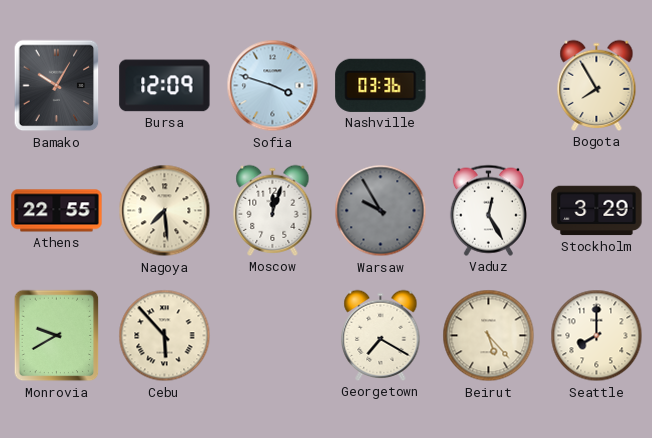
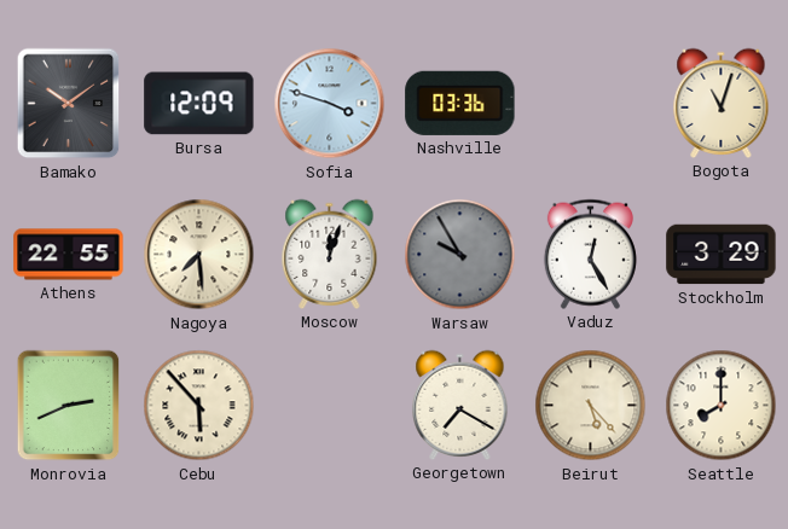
Bamako: 10:05 -> 10:09
Bogota: 7:55 -> 11:03
Monrovia: 9:40 -> 2:41
